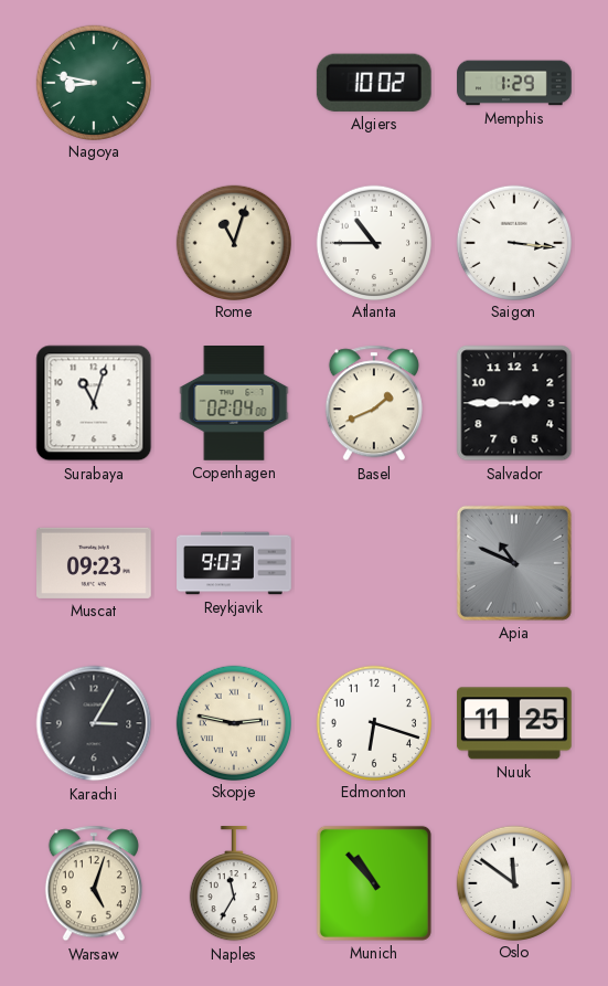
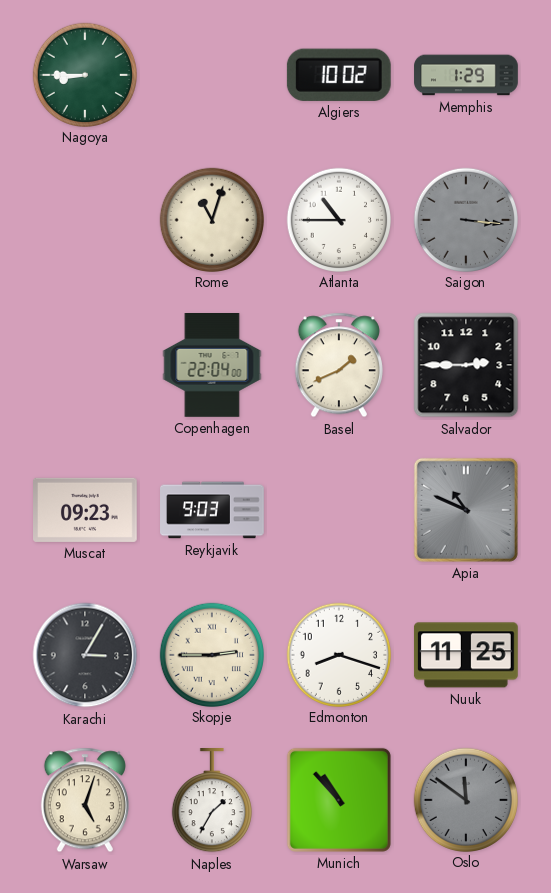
Nagoya: 8:47 -> 8:45
Saigon dial: white -> grey
Surabaya: 11:03 -> none
Copenhagen: 02:04 -> 22:04
Skopje: 2:47 -> 2:45
Edmonton: 6:18 -> 8:18
Naples: 11:35 -> 1:35
Oslo dial: white -> grey
